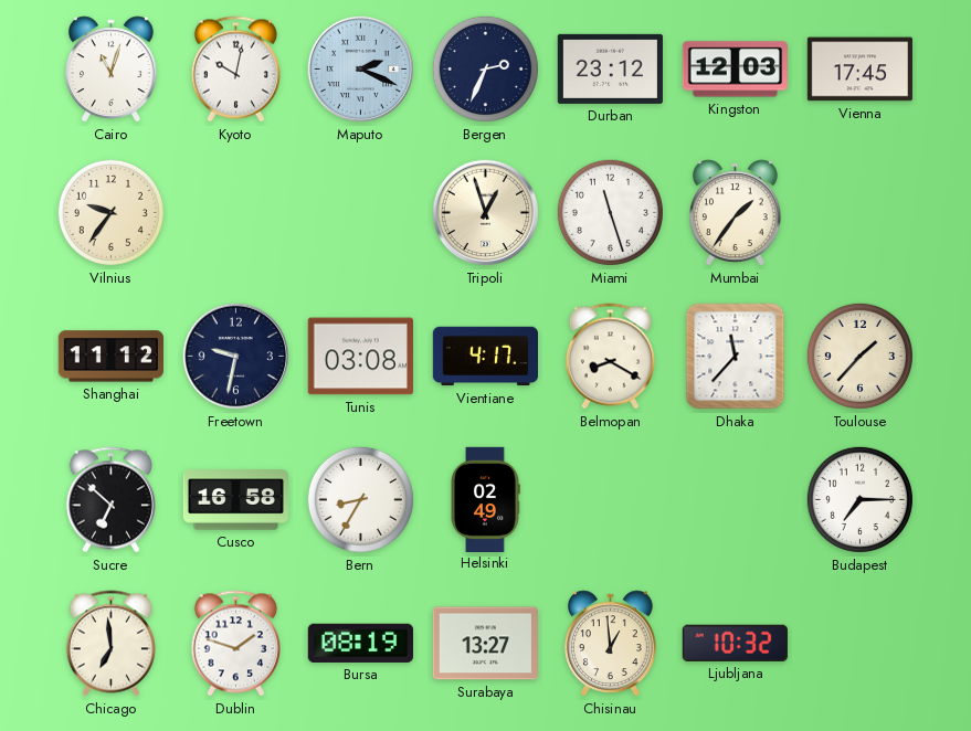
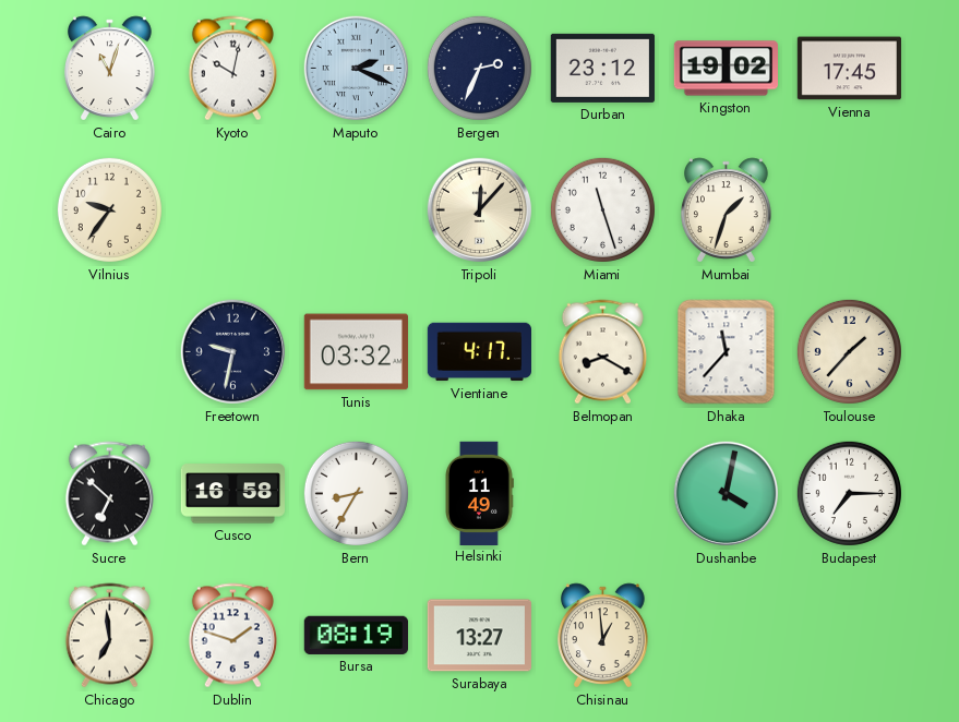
Kingston: 12:03 -> 19:02
Tripoli: 12:57 -> 12:07
Mumbai: 1:36 -> 1:33
Shanghai: 11:12 -> none
Tunis: 03:08 -> 03:32
Helsinki: 02:49 -> 11:49
Dushanbe: none -> 4:02
Ljubljana: 10:32 -> none
